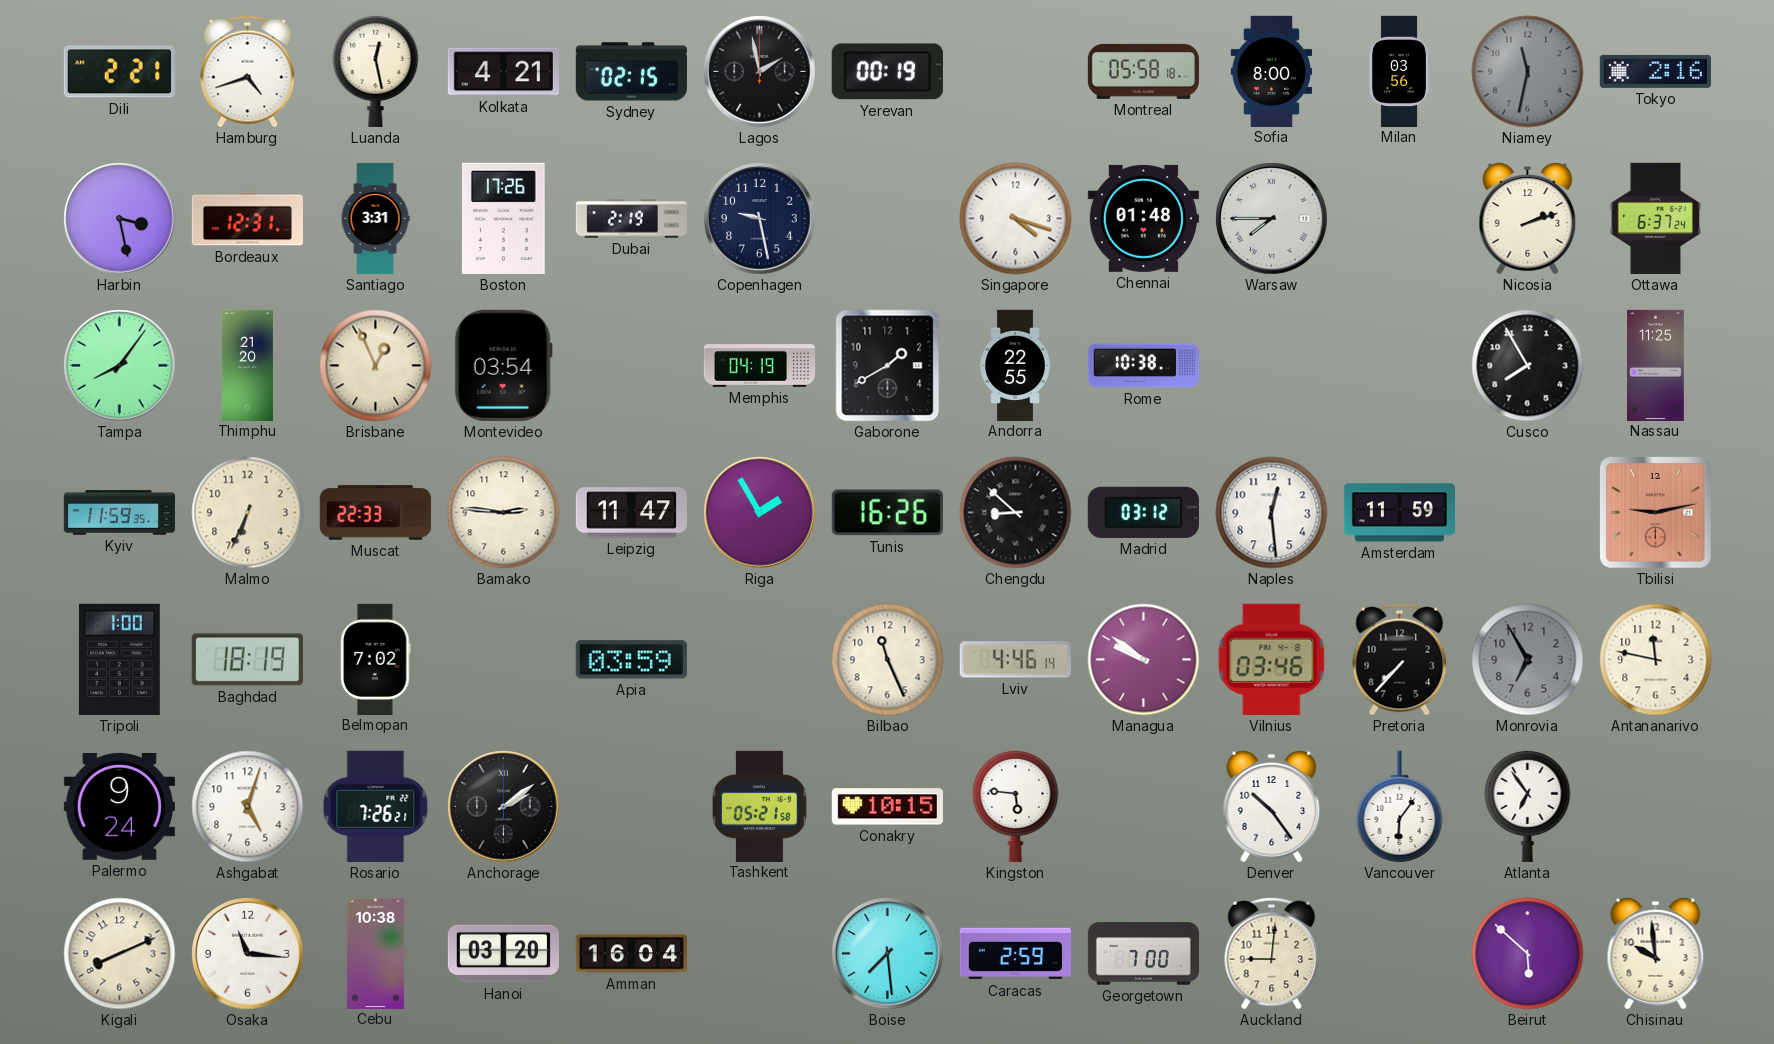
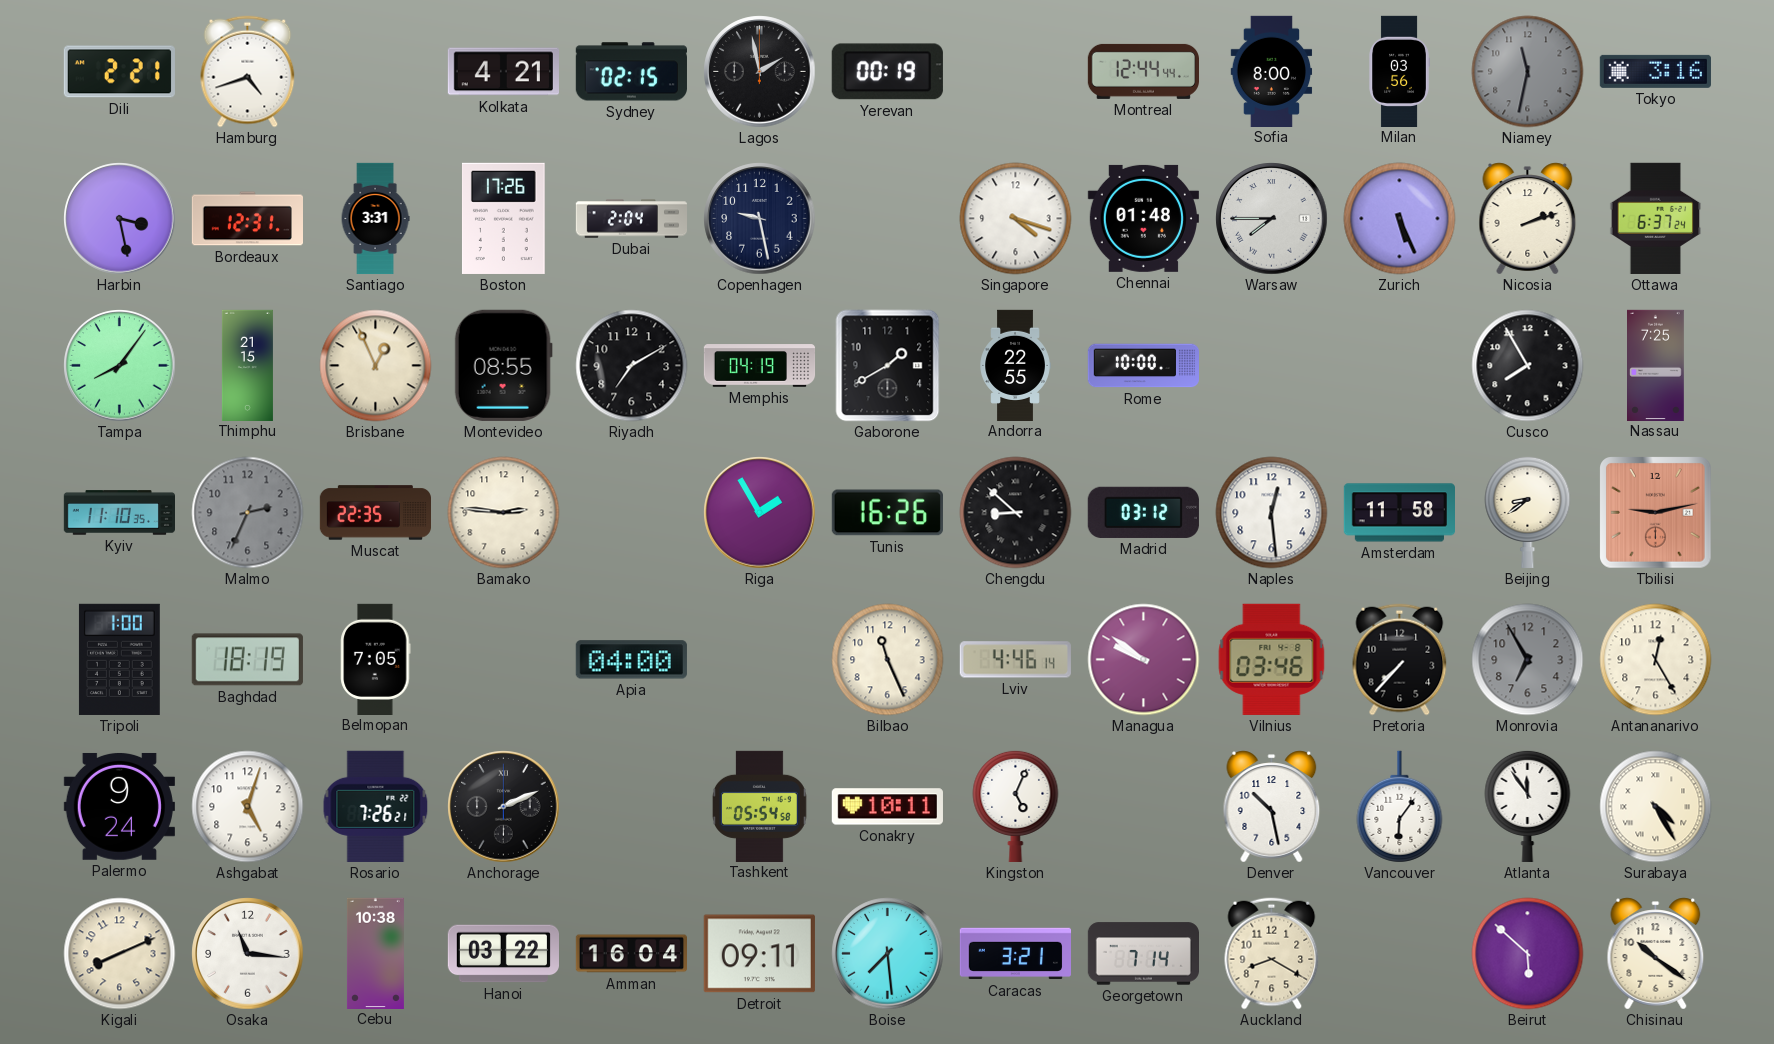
Luanda: 12:28 -> none
Montreal: 05:58 -> 12:44
Tokyo: 2:16 -> 3:16
Dubai: 2:19 -> 2:04
Zurich: none -> 5:26
Thimphu: 21:20 -> 21:15
Montevideo: 03:54 -> 08:55
Riyadh: none -> 7:10
Rome: 10:38 -> 10:00
Nassau: 11:25 -> 7:25
Kyiv: 11:59 -> 11:10
Malmo: 6:34 -> 2:34
Malmo dial: cream -> grey
Muscat: 22:33 -> 22:35
Leipzig: 11:47 -> none
Amsterdam: 11:59 -> 11:58
Beijing: none -> 8:39
Belmopan: 7:02 -> 7:05
Apia: 03:59 -> 04:00
Antananarivo: 11:47 -> 12:25
Anchorage: 2:09 -> 2:11
Tashkent: 05:21 -> 05:54
Conakry: 10:15 -> 10:11
Kingston: 5:46 -> 5:04
Denver: 10:24 -> 10:28
Atlanta: 6:54 -> 11:54
Surabaya: none -> 4:25
Hanoi: 03:20 -> 03:22
Detroit: none -> 09:11
Caracas: 2:59 -> 3:21
Georgetown: 7:00 -> 7:14
Auckland: 9:01 -> 8:20
Chisinau: 9:59 -> 10:21
